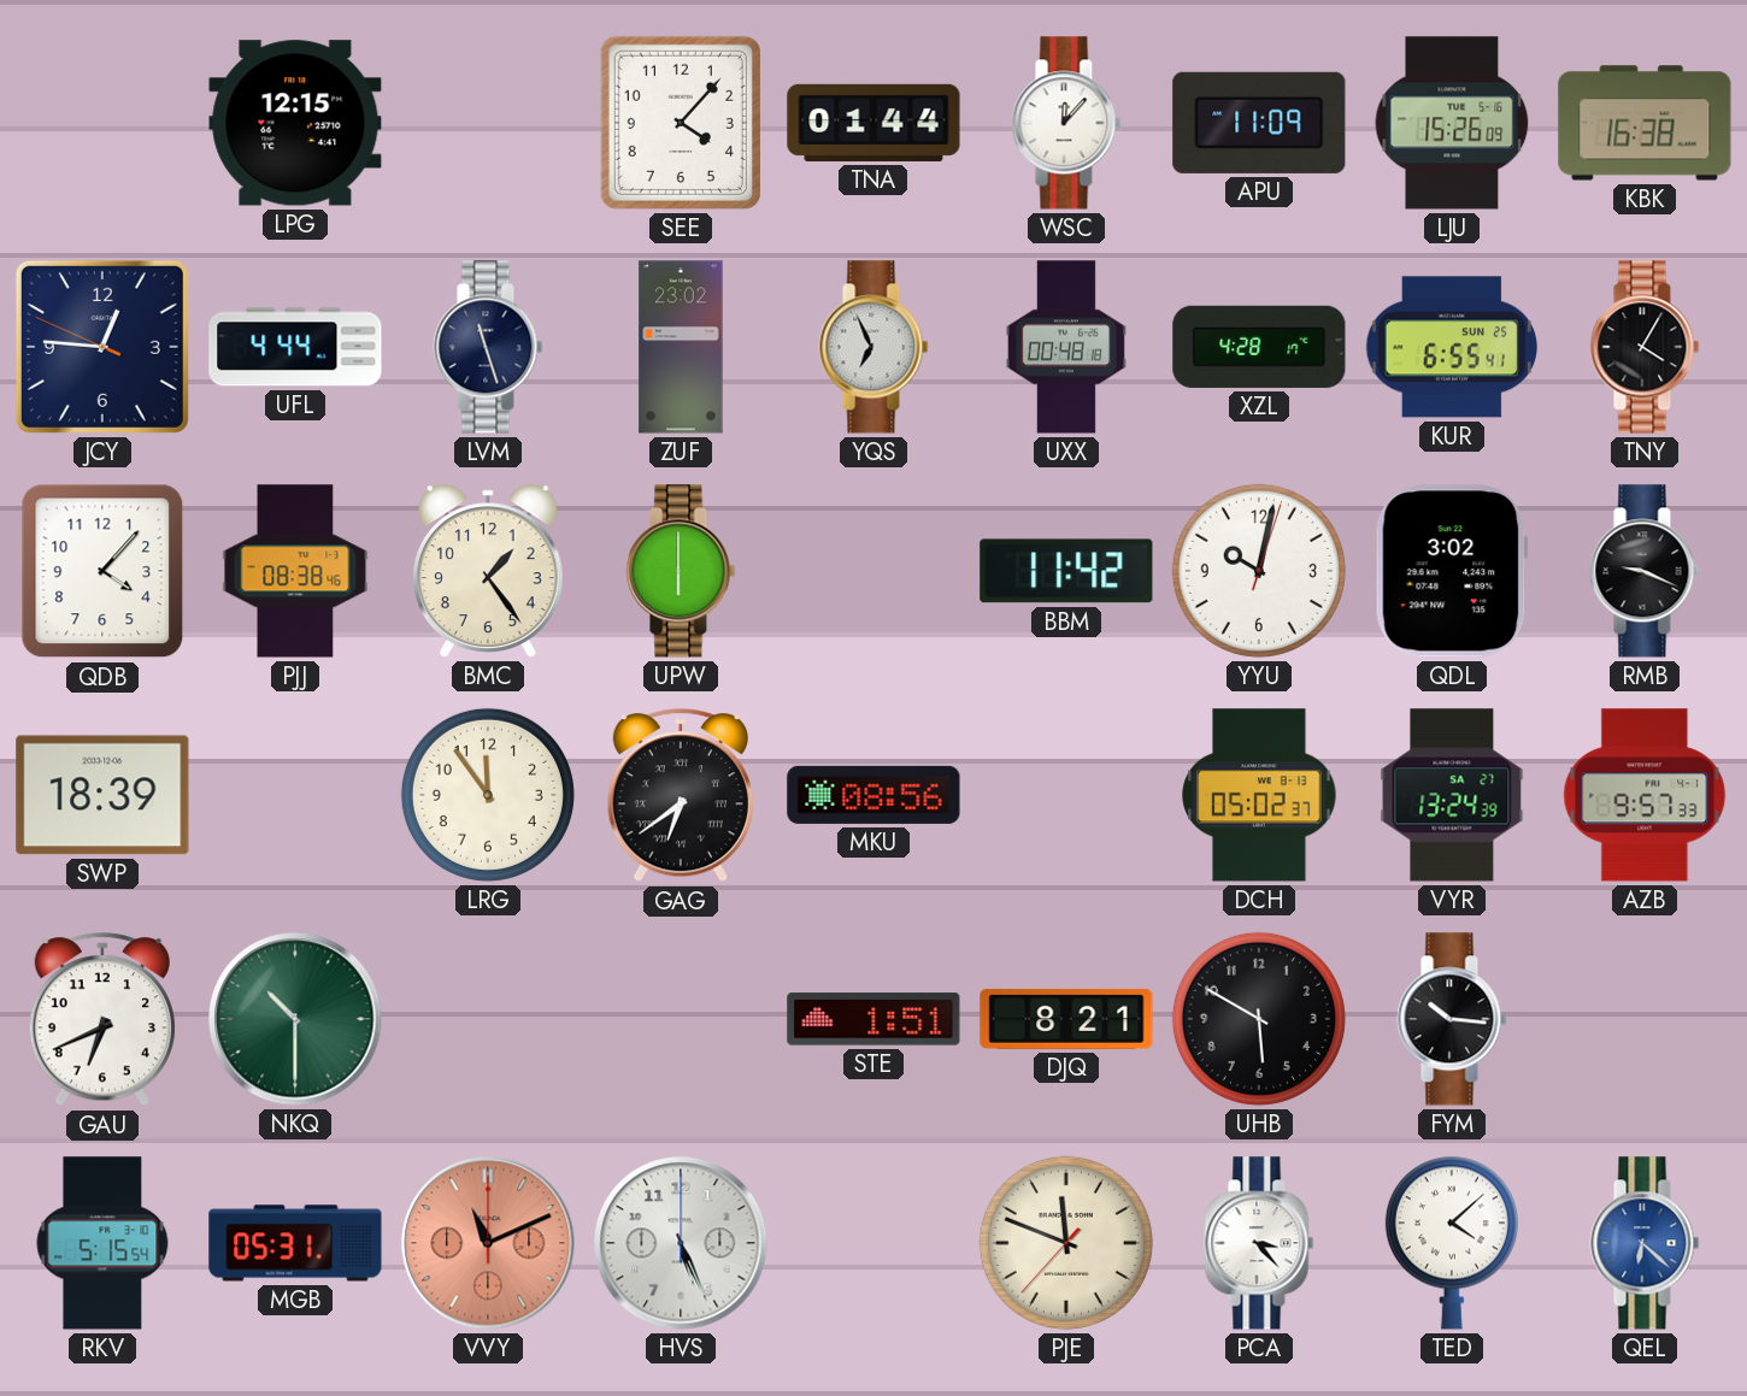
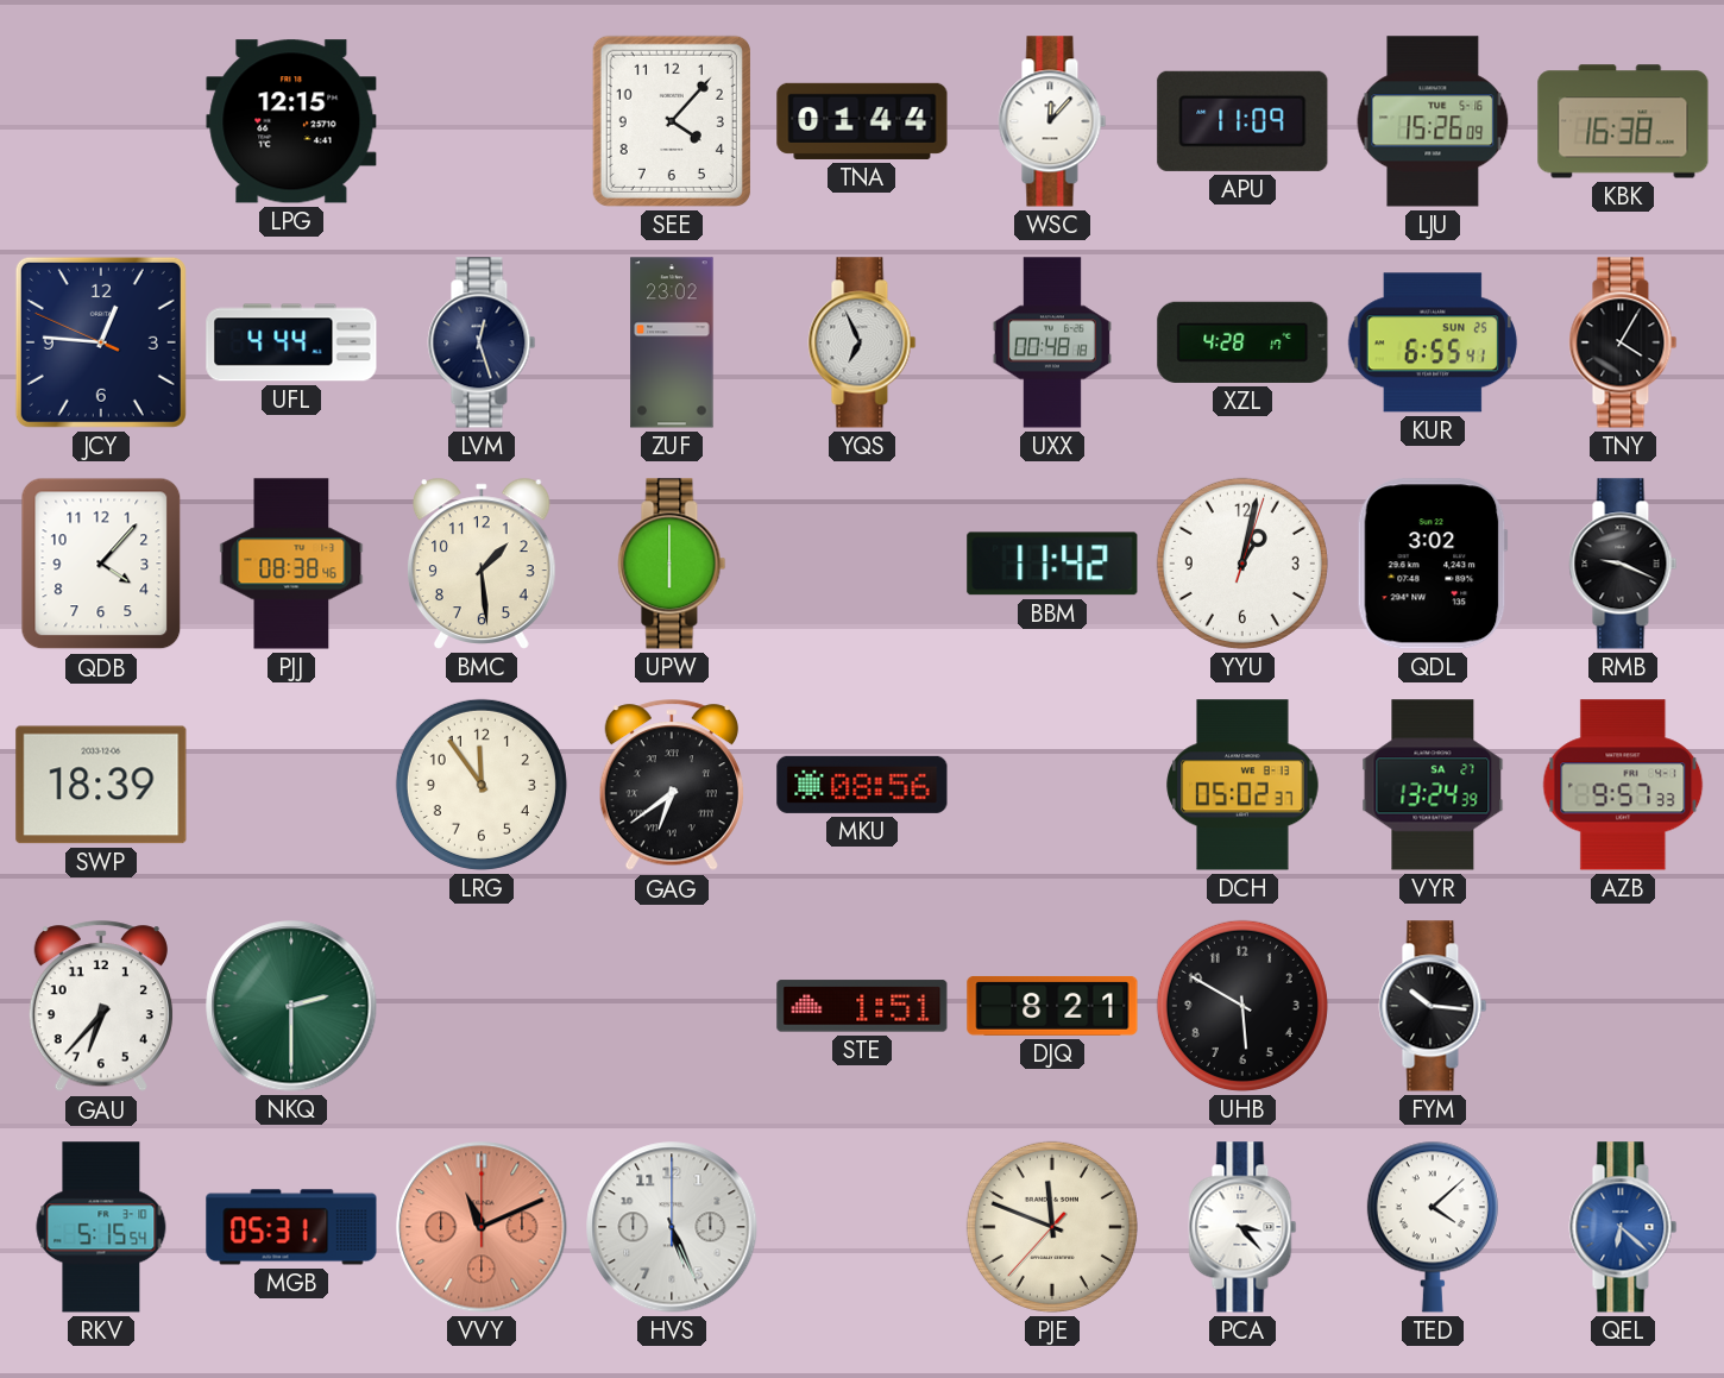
LVM: 11:27 -> 12:27
BMC: 1:24 -> 1:29
YYU: 10:02 -> 1:02
GAU: 6:41 -> 6:37
NKQ: 10:30 -> 2:30
